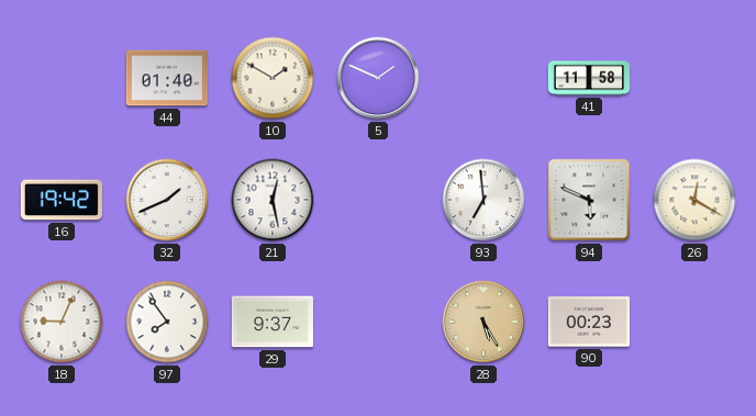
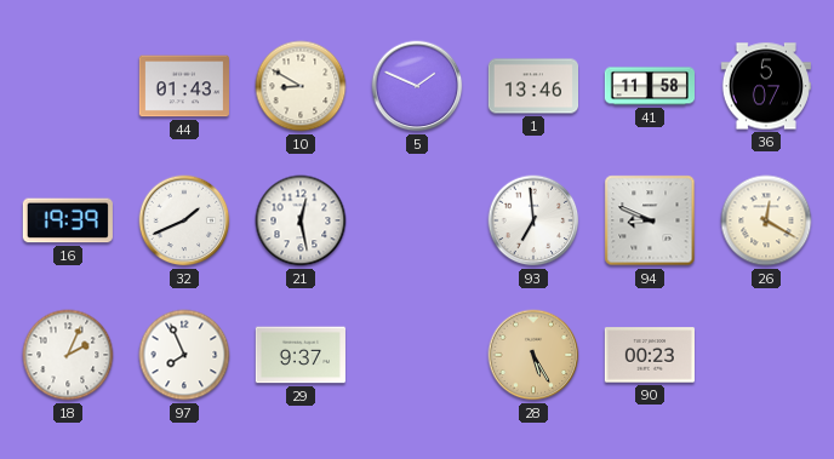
44: 01:40 -> 01:43
10: 1:50 -> 8:50
1: none -> 13:46
36: none -> 5:07
16: 19:42 -> 19:39
94: 5:49 -> 8:49
18: 9:04 -> 2:04
97: 7:54 -> 7:56
